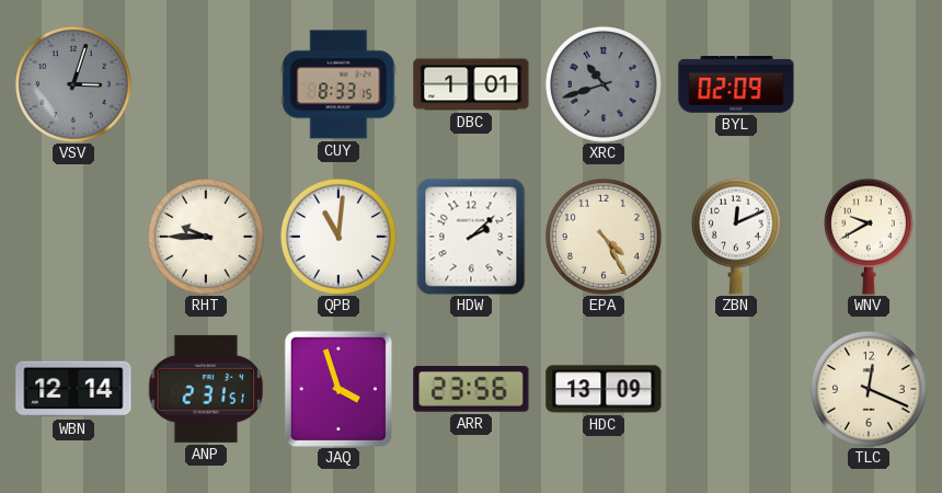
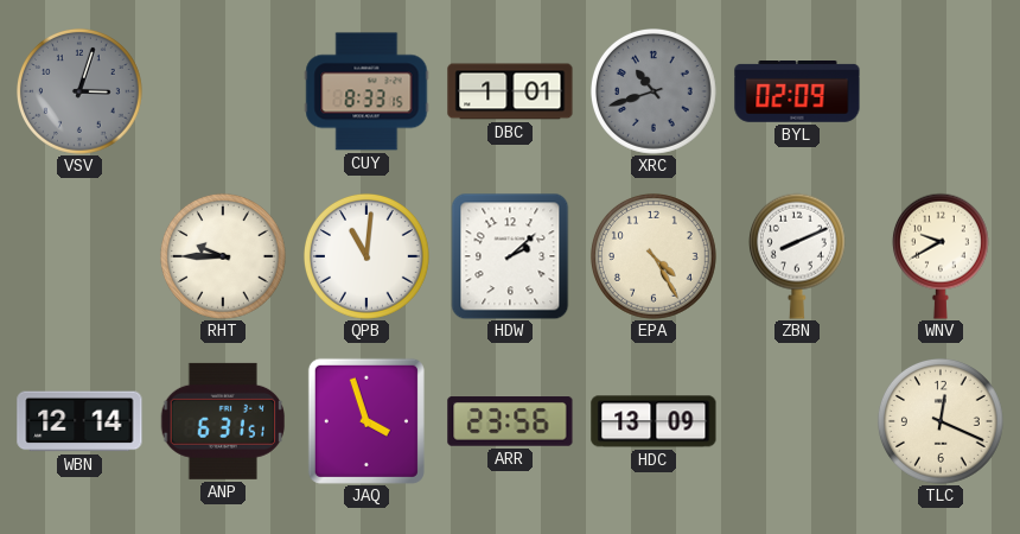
ZBN: 12:11 -> 8:11
ANP: 2:31 -> 6:31
